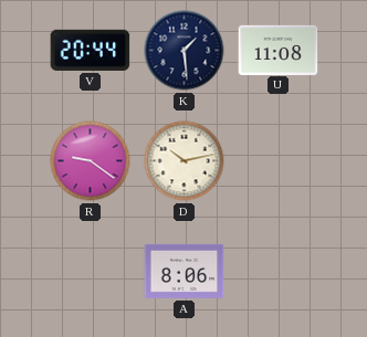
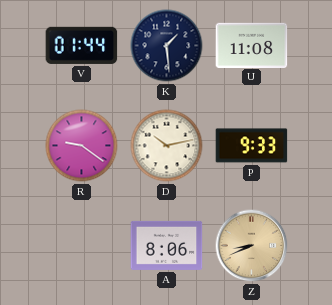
V: 20:44 -> 01:44
P: none -> 9:33
Z: none -> 8:41
